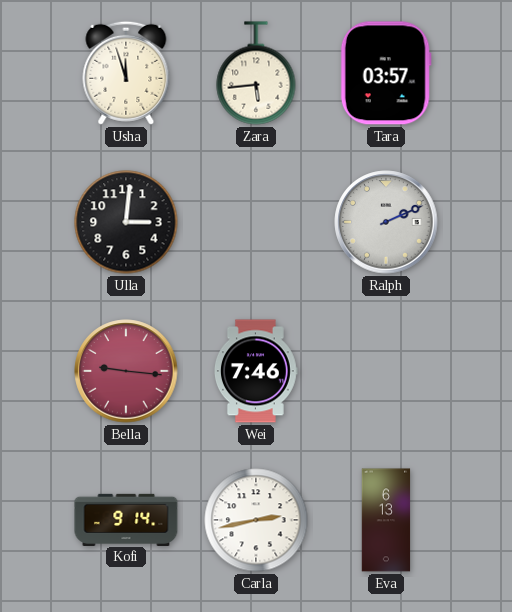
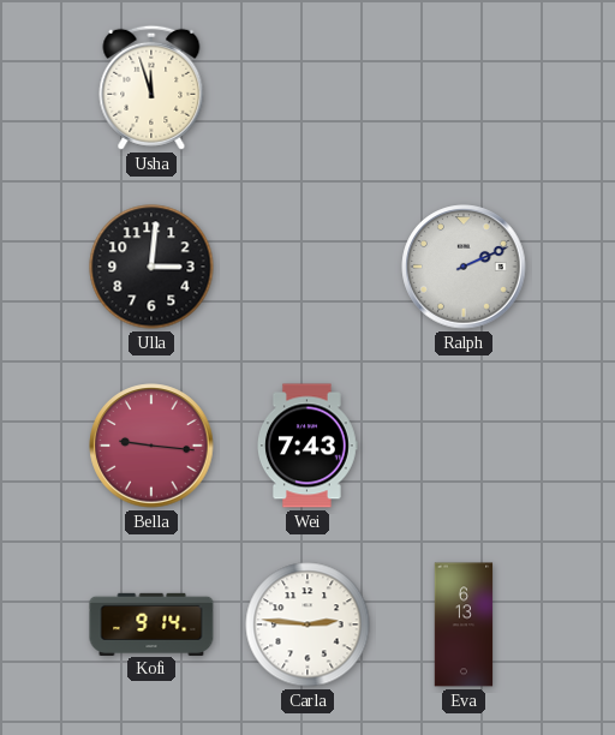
Zara: 5:44 -> none
Tara: 03:57 -> none
Wei: 7:46 -> 7:43
Carla: 2:43 -> 2:46
